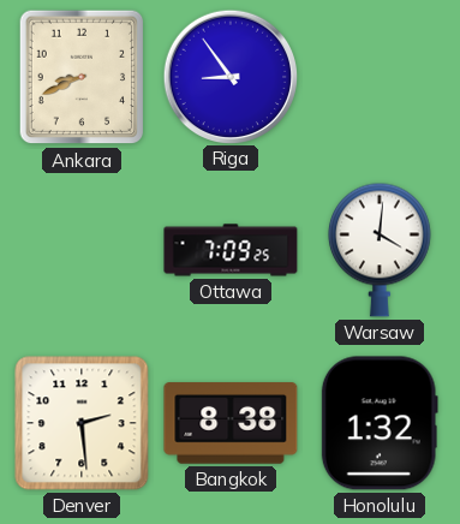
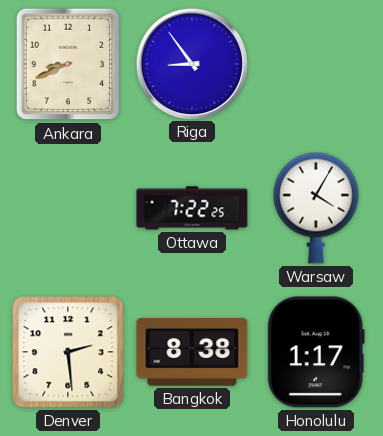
Ottawa: 7:09 -> 7:22
Warsaw: 4:01 -> 4:05
Honolulu: 1:32 -> 1:17
